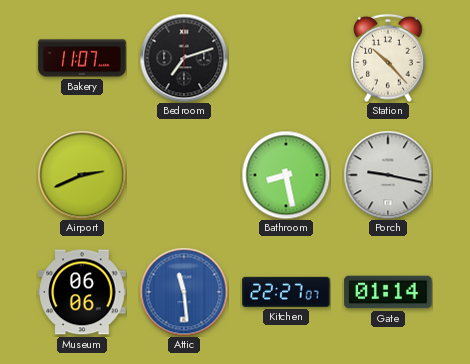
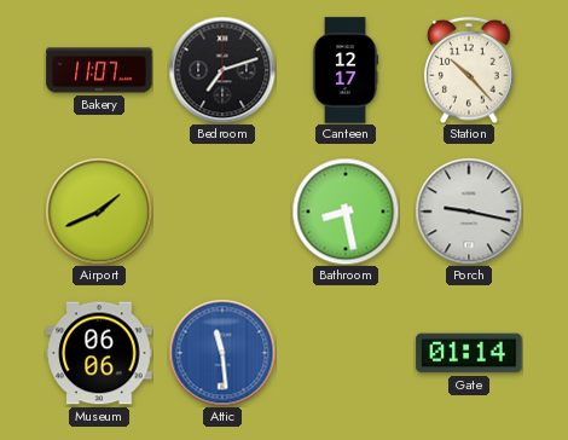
Canteen: none -> 12:17
Airport: 2:41 -> 1:41
Kitchen: 22:27 -> none
